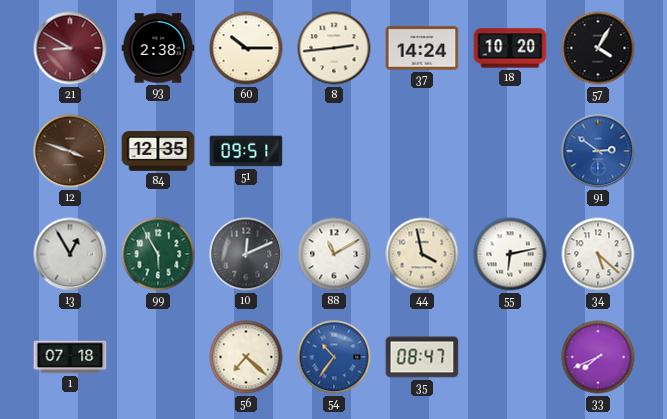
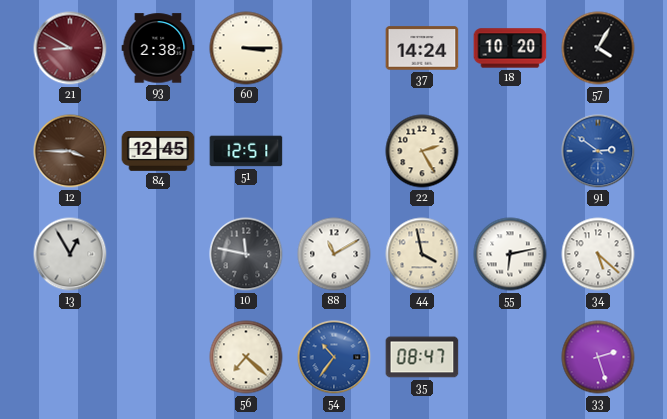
60: 10:15 -> 3:15
8: 2:44 -> none
12: 3:48 -> 3:45
84: 12:35 -> 12:45
51: 09:51 -> 12:51
22: none -> 2:25
99: 5:55 -> none
10: 12:11 -> 11:47
1: 07:18 -> none
33: 7:41 -> 2:27
